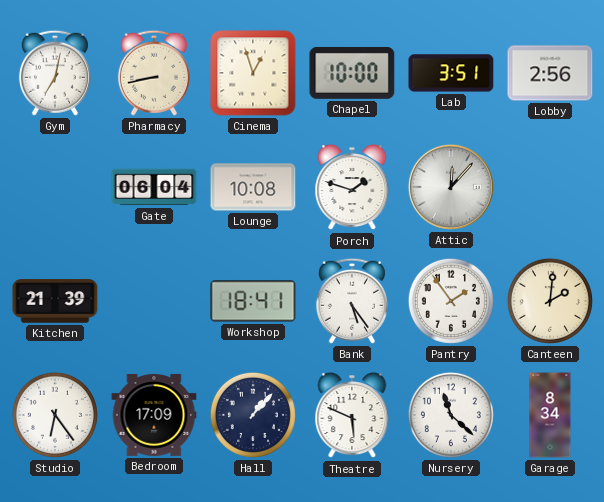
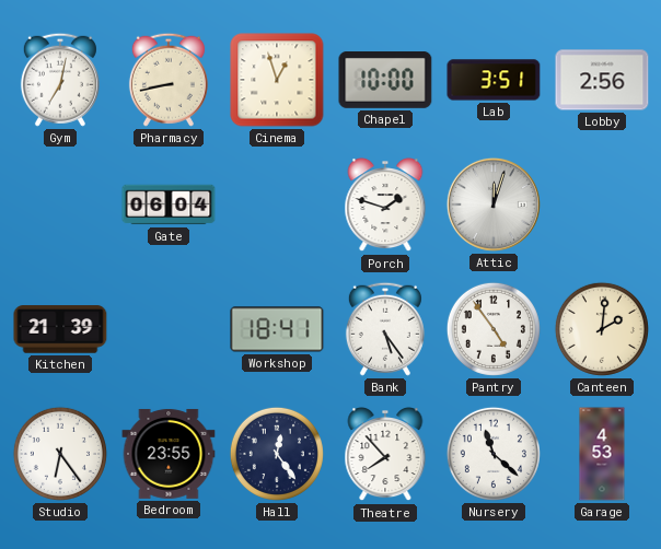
Lounge: 10:08 -> none
Attic: 12:07 -> 12:03
Pantry: 1:54 -> 4:54
Bedroom: 17:09 -> 23:55
Hall: 1:07 -> 12:24
Theatre: 5:49 -> 7:53
Garage: 8:34 -> 4:53
